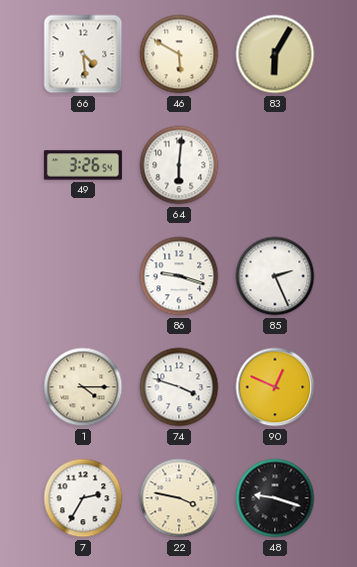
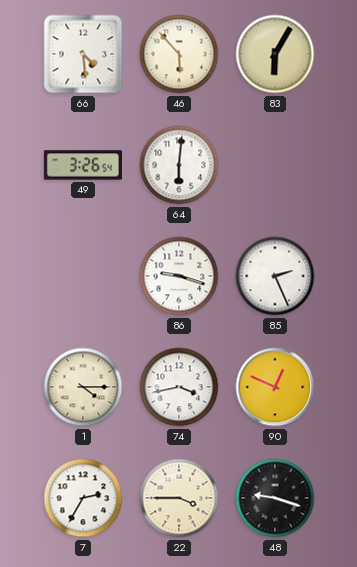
46: 5:50 -> 5:53
74: 3:48 -> 3:43
22: 3:47 -> 3:45
